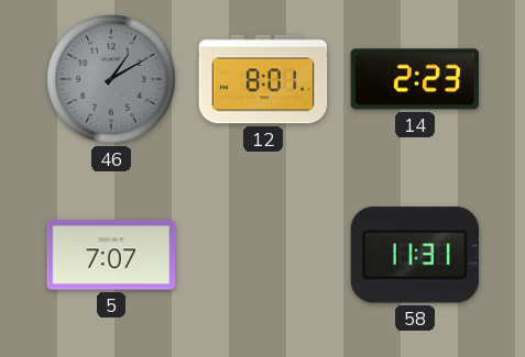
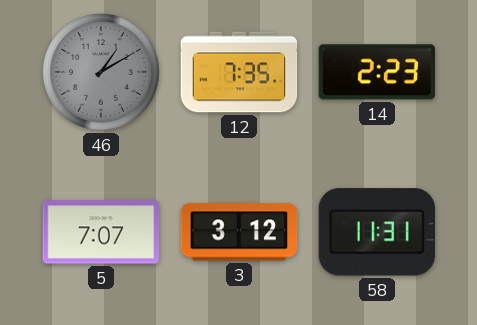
12: 8:01 -> 7:35
3: none -> 3:12
